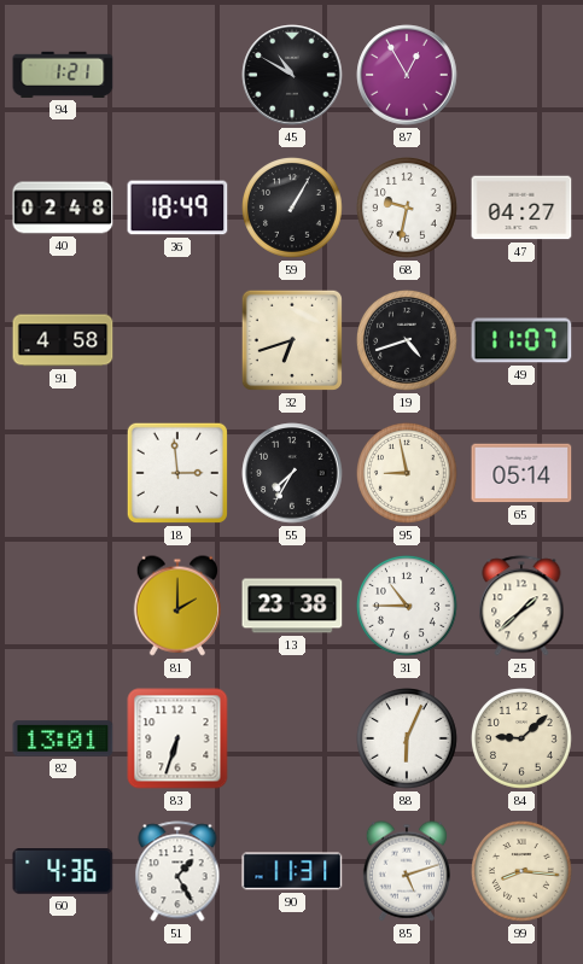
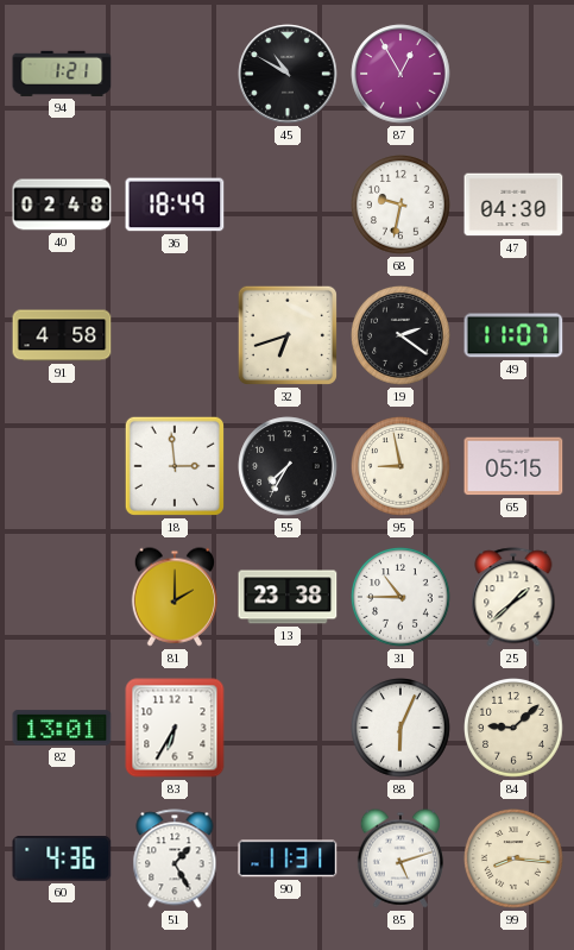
59: 1:05 -> none
47: 04:27 -> 04:30
19: 4:42 -> 2:21
65: 05:14 -> 05:15
83: 6:33 -> 6:35
